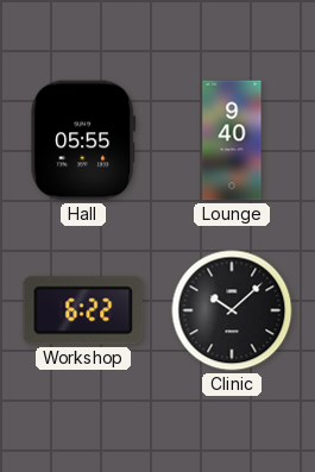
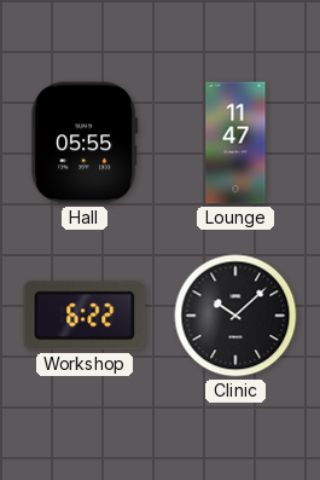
Lounge: 9:40 -> 11:47
